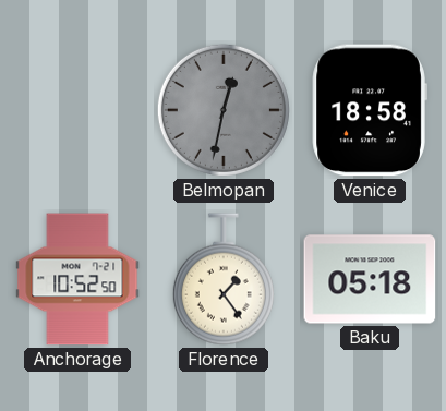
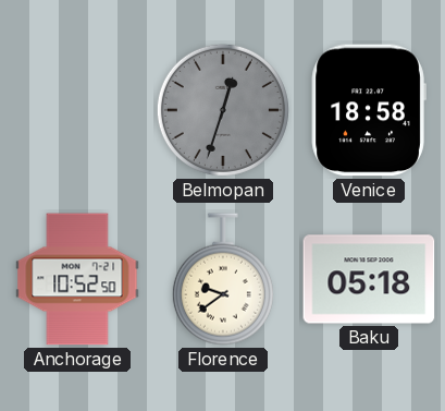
Belmopan: 12:32 -> 12:33
Florence: 1:24 -> 9:39
